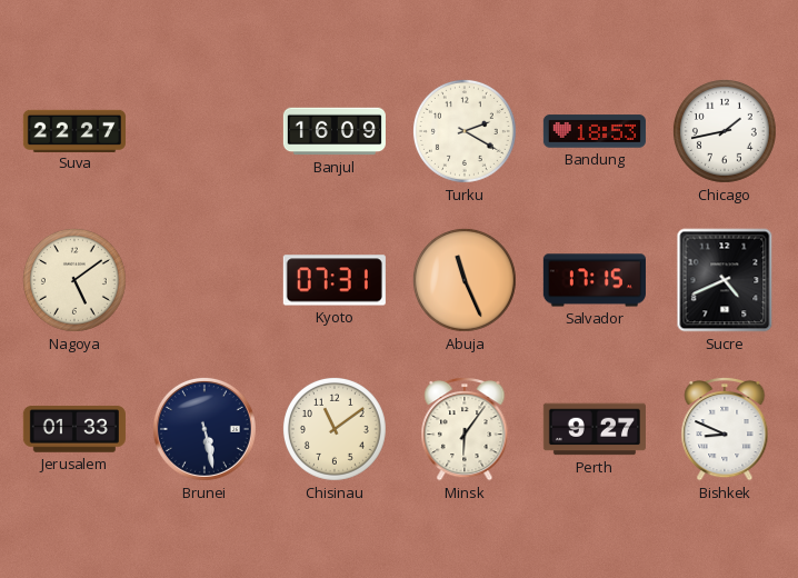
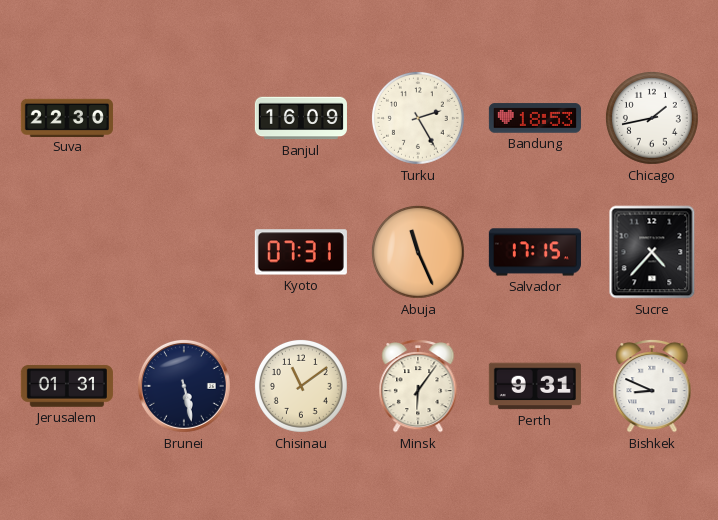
Suva: 22:27 -> 22:30
Turku: 2:20 -> 2:25
Nagoya: 5:09 -> none
Sucre: 4:41 -> 4:37
Jerusalem: 01:33 -> 01:31
Perth: 9:27 -> 9:31
